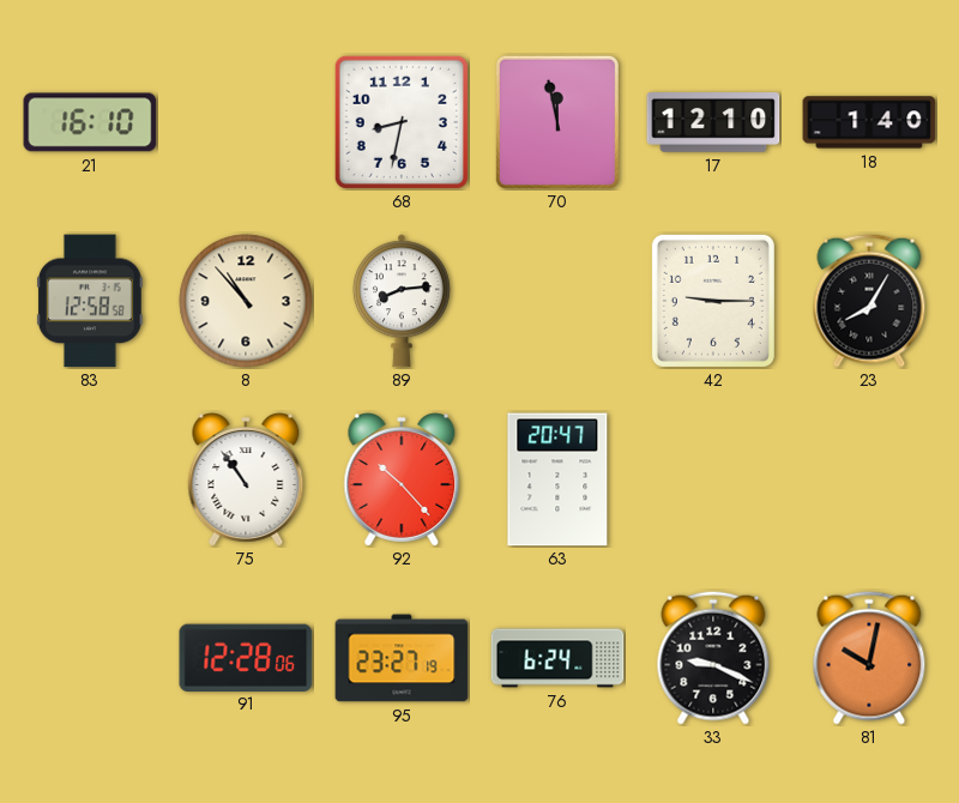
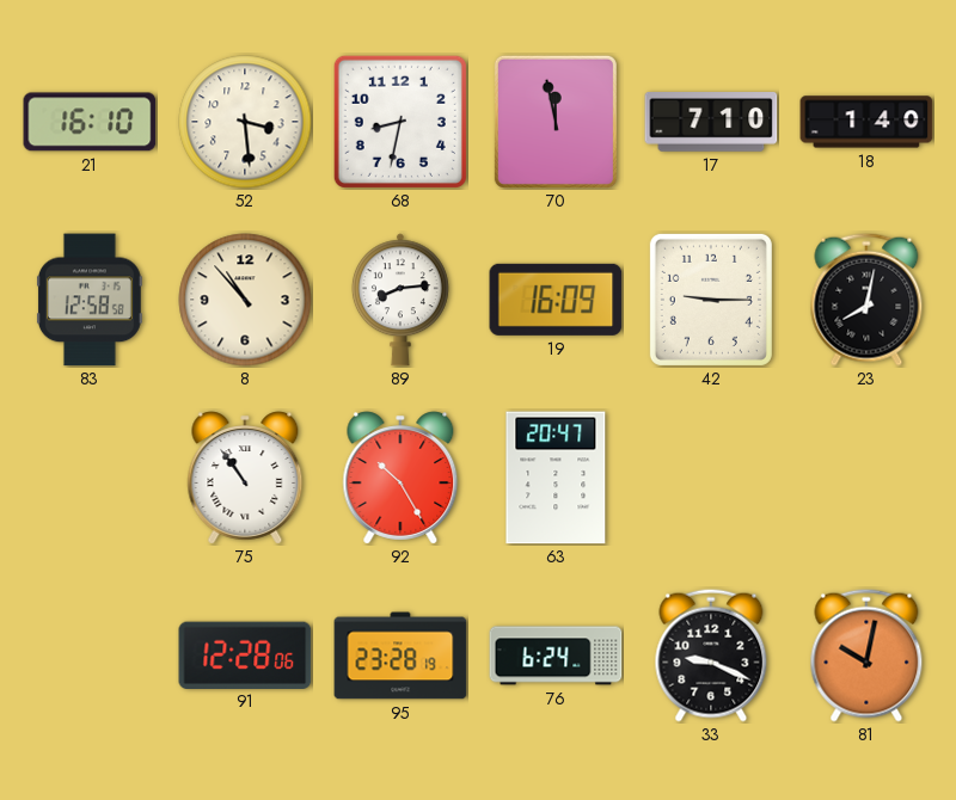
52: none -> 3:29
17: 12:10 -> 7:10
19: none -> 16:09
23: 8:05 -> 8:02
92: 10:23 -> 10:25
95: 23:27 -> 23:28
